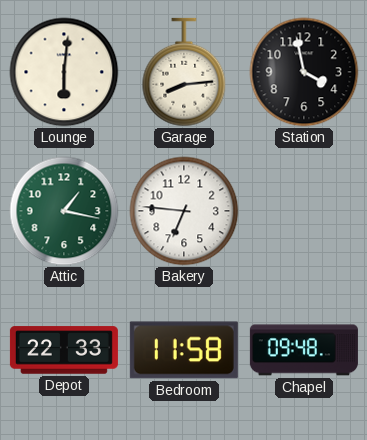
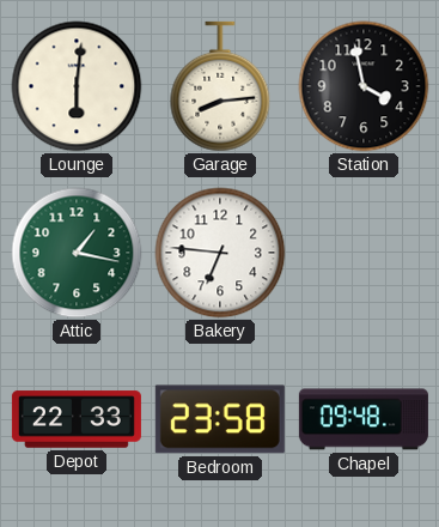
Bedroom: 11:58 -> 23:58
